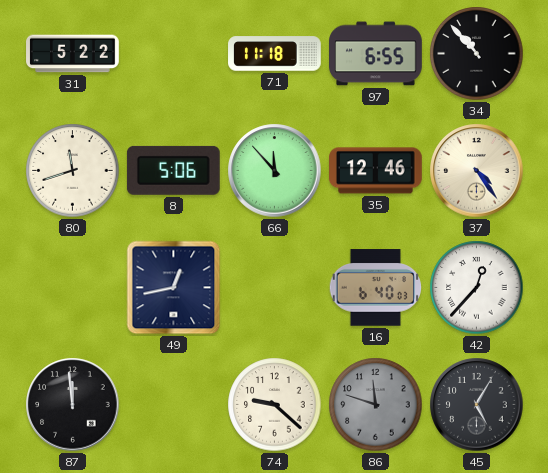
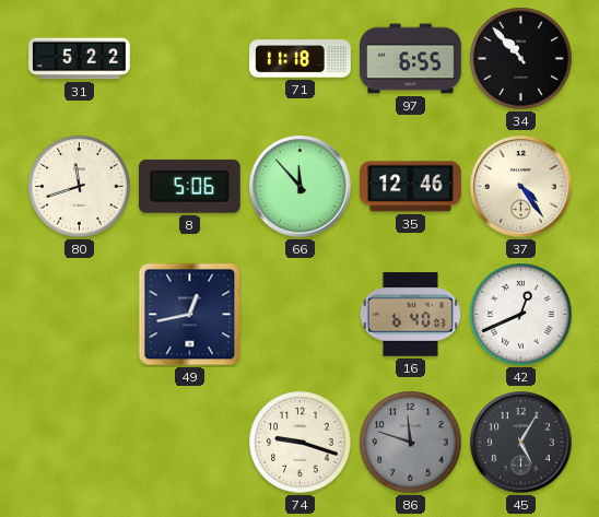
42: 12:37 -> 12:41
87: 11:59 -> none
74: 9:22 -> 9:18
